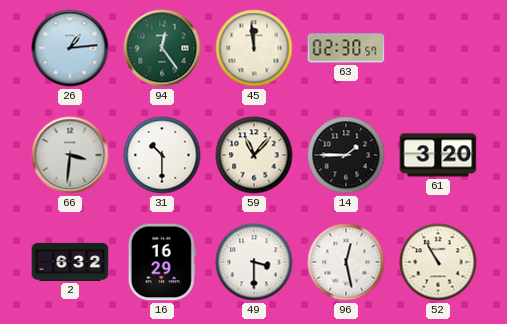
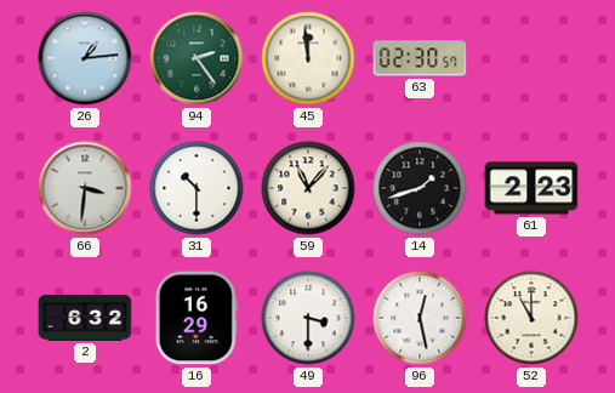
94: 12:24 -> 2:24
14: 1:45 -> 1:42
61: 3:20 -> 2:23
52: 10:55 -> 11:00
